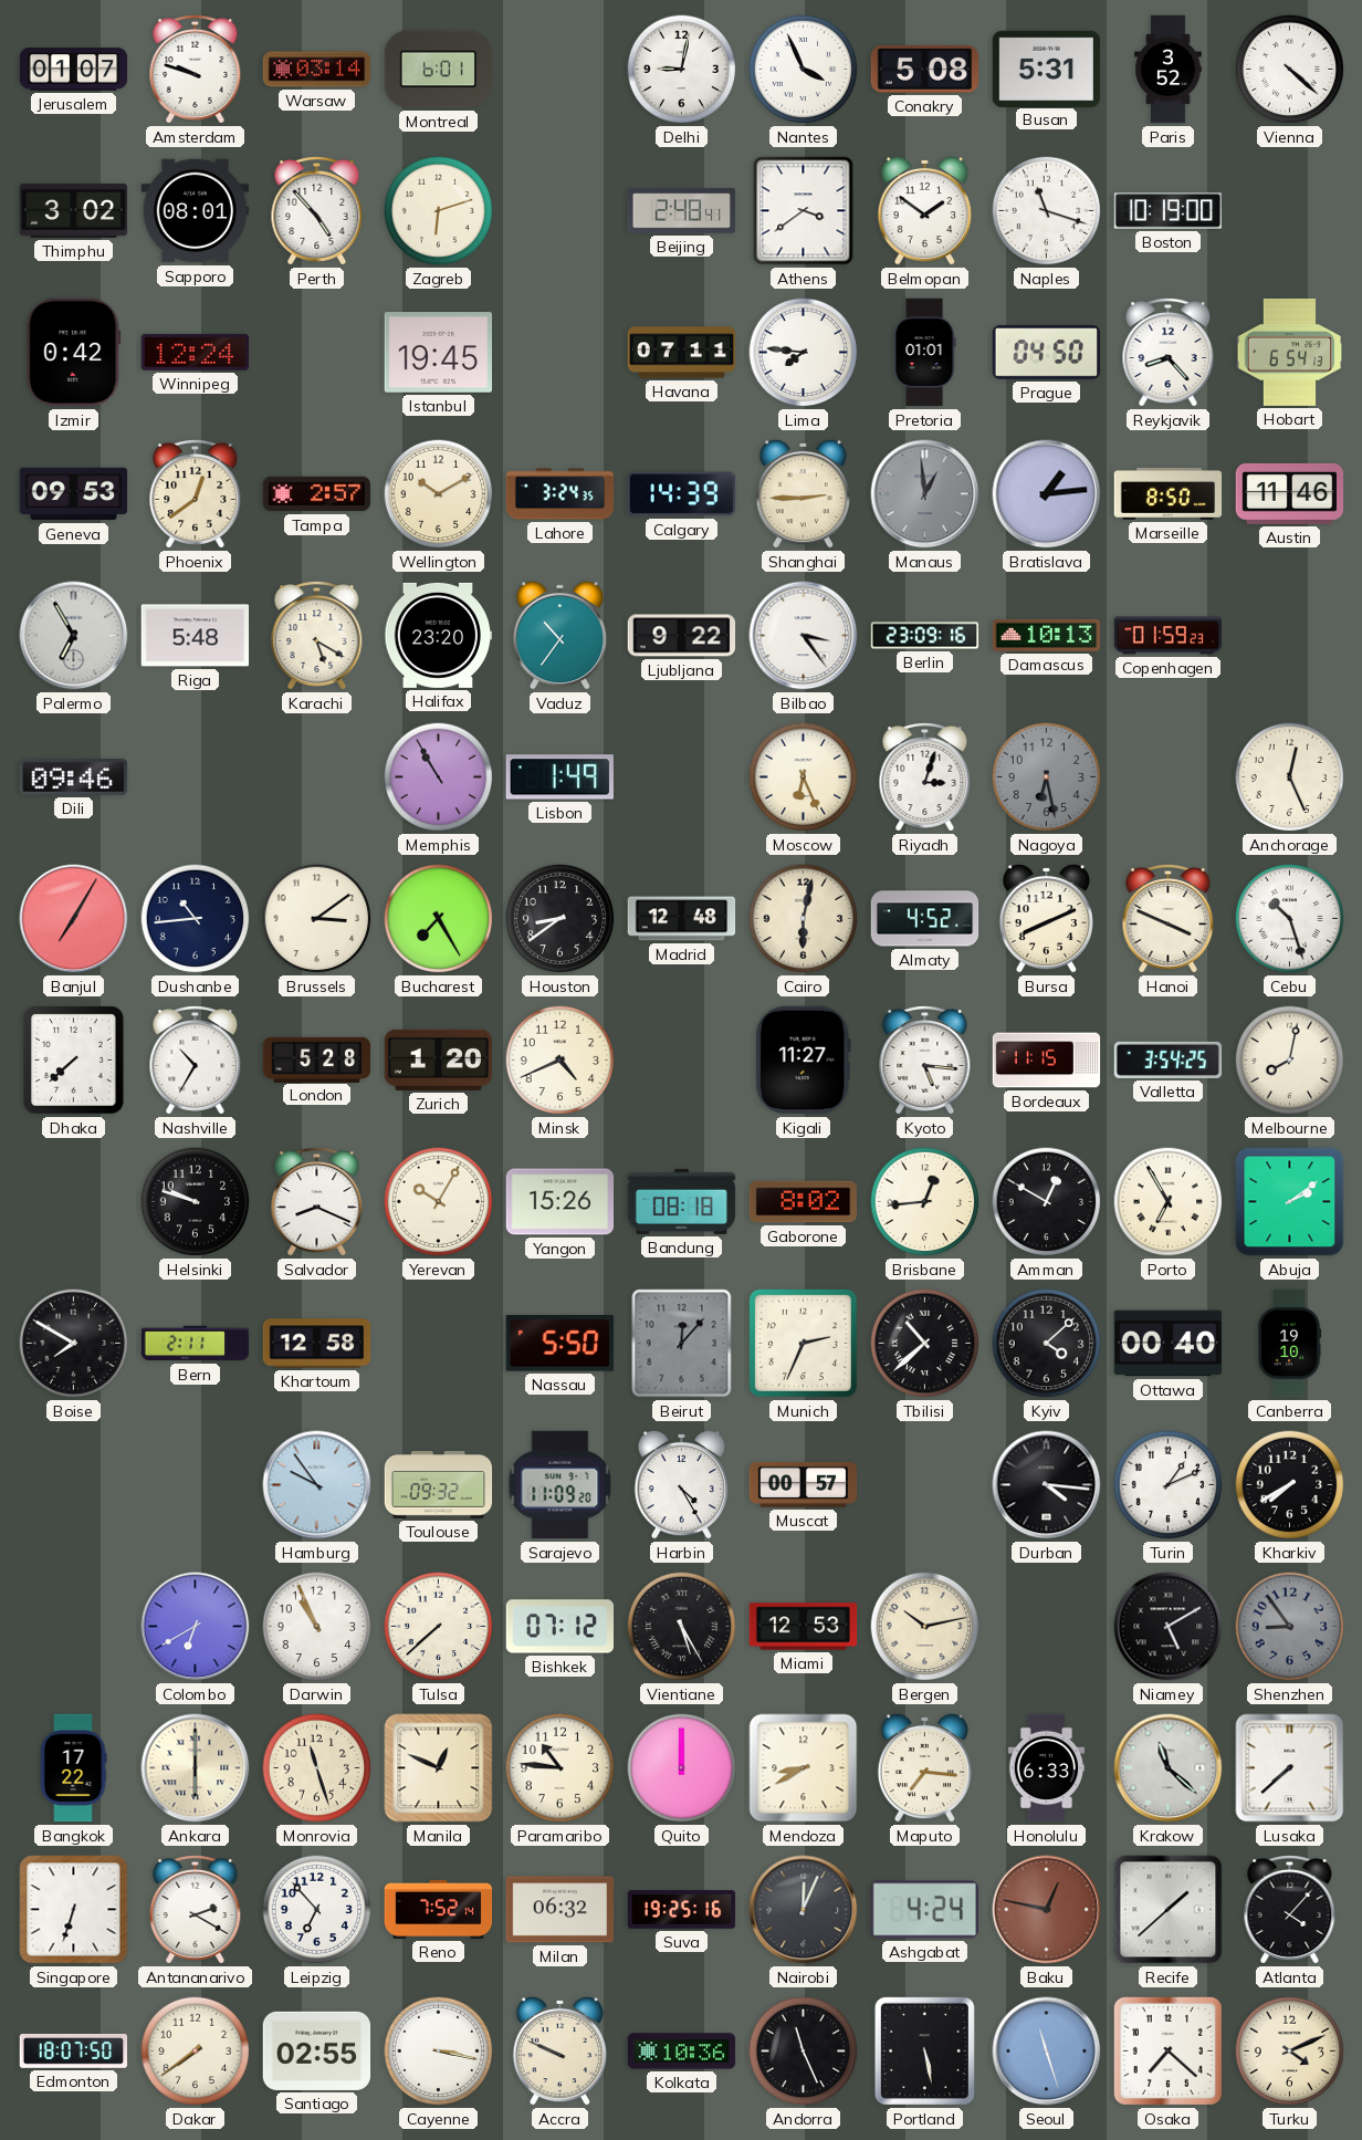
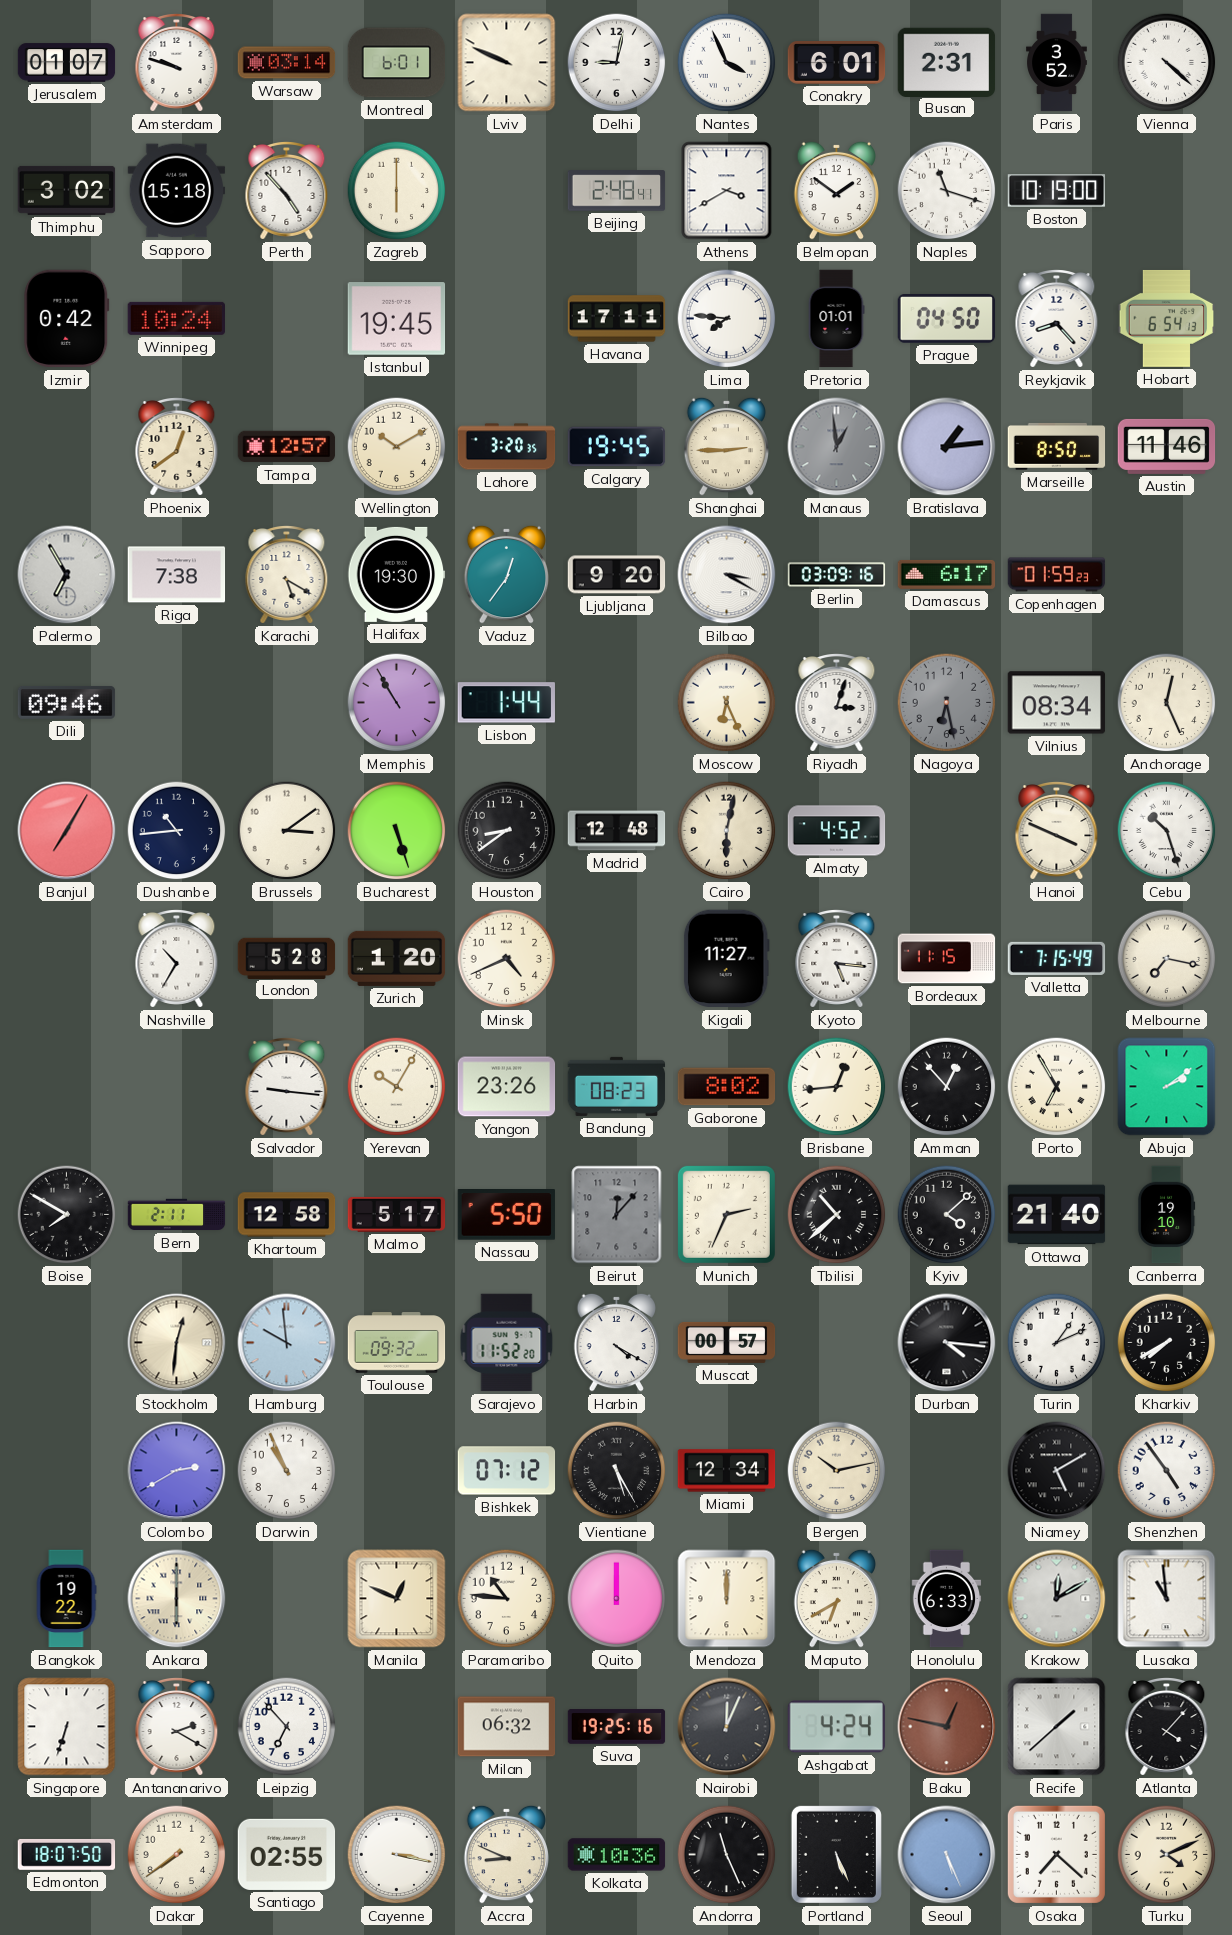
Lviv: none -> 9:49
Conakry: 5:08 -> 6:01
Busan: 5:31 -> 2:31
Sapporo: 08:01 -> 15:18
Zagreb: 6:12 -> 6:00
Athens: 3:39 -> 3:40
Winnipeg: 12:24 -> 10:24
Havana: 07:11 -> 17:11
Geneva: 09:53 -> none
Tampa: 2:57 -> 12:57
Lahore: 3:24 -> 3:20
Calgary: 14:39 -> 19:45
Riga: 5:48 -> 7:38
Halifax: 23:20 -> 19:30
Vaduz: 10:36 -> 12:36
Ljubljana: 9:22 -> 9:20
Bilbao: 3:24 -> 3:20
Berlin: 23:09 -> 03:09
Damascus: 10:13 -> 6:17
Lisbon: 1:49 -> 1:44
Vilnius: none -> 08:34
Bucharest: 7:25 -> 5:27
Bursa: 8:11 -> none
Dhaka: 7:38 -> none
Valletta: 3:54 -> 7:15
Melbourne: 8:02 -> 7:17
Helsinki: 9:48 -> none
Salvador: 8:19 -> 9:16
Yangon: 15:26 -> 23:26
Bandung: 08:18 -> 08:23
Amman: 12:50 -> 12:53
Malmo: none -> 5:17
Ottawa: 00:40 -> 21:40
Stockholm: none -> 12:31
Hamburg: 9:54 -> 9:59
Sarajevo: 11:09 -> 11:52
Harbin: 4:25 -> 4:20
Colombo: 6:40 -> 2:40
Tulsa: 7:38 -> none
Miami: 12:53 -> 12:34
Shenzhen: 8:54 -> 4:54
Shenzhen dial: grey -> white
Bangkok: 17:22 -> 19:22
Monrovia: 11:27 -> none
Mendoza: 8:40 -> 12:00
Maputo: 7:16 -> 6:40
Krakow: 11:22 -> 12:10
Lusaka: 7:38 -> 10:59
Reno: 7:52 -> none
Accra: 9:49 -> 8:49
Portland: 5:28 -> 5:26
Seoul: 11:27 -> 5:26
